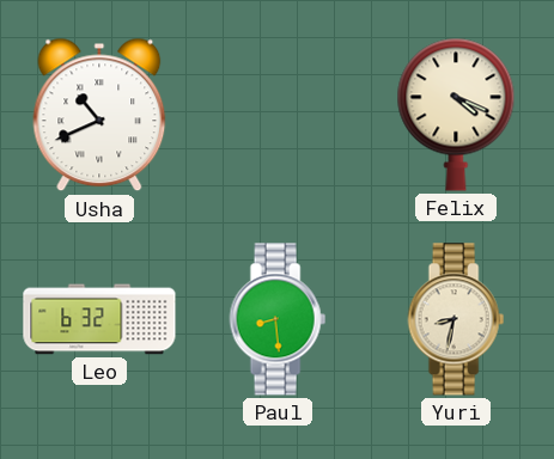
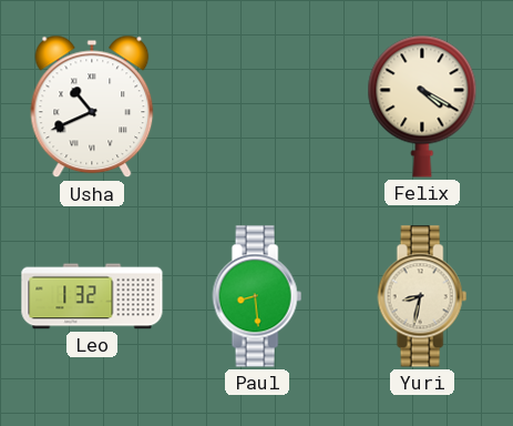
Felix: 4:19 -> 4:20
Leo: 6:32 -> 1:32
